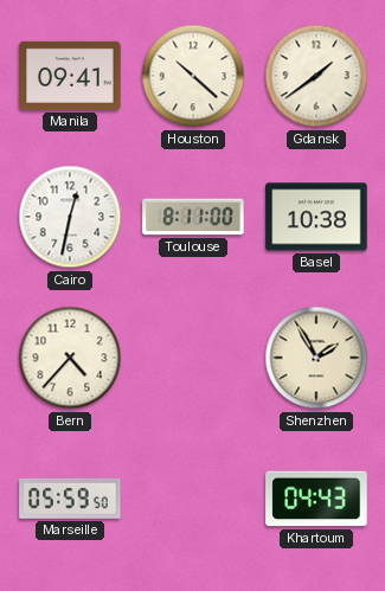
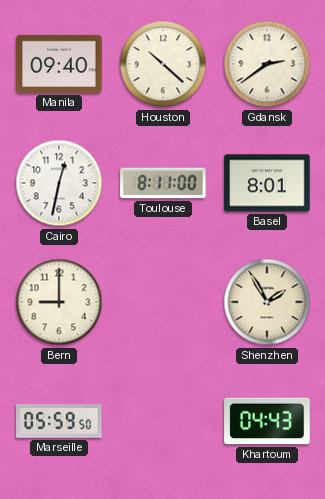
Manila: 09:41 -> 09:40
Gdansk: 1:39 -> 2:39
Basel: 10:38 -> 8:01
Bern: 4:37 -> 9:00
